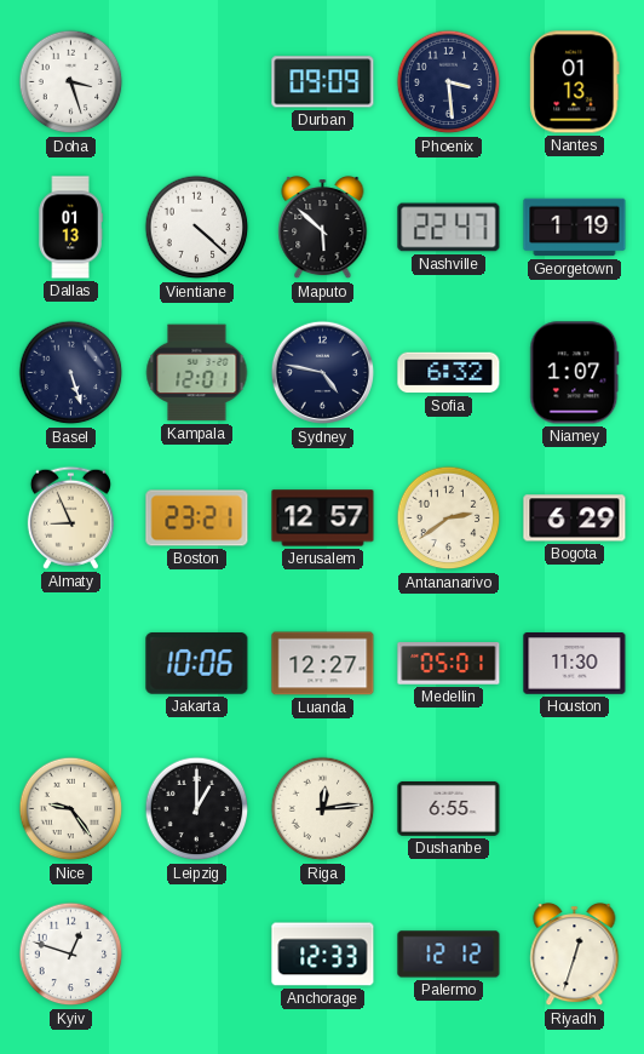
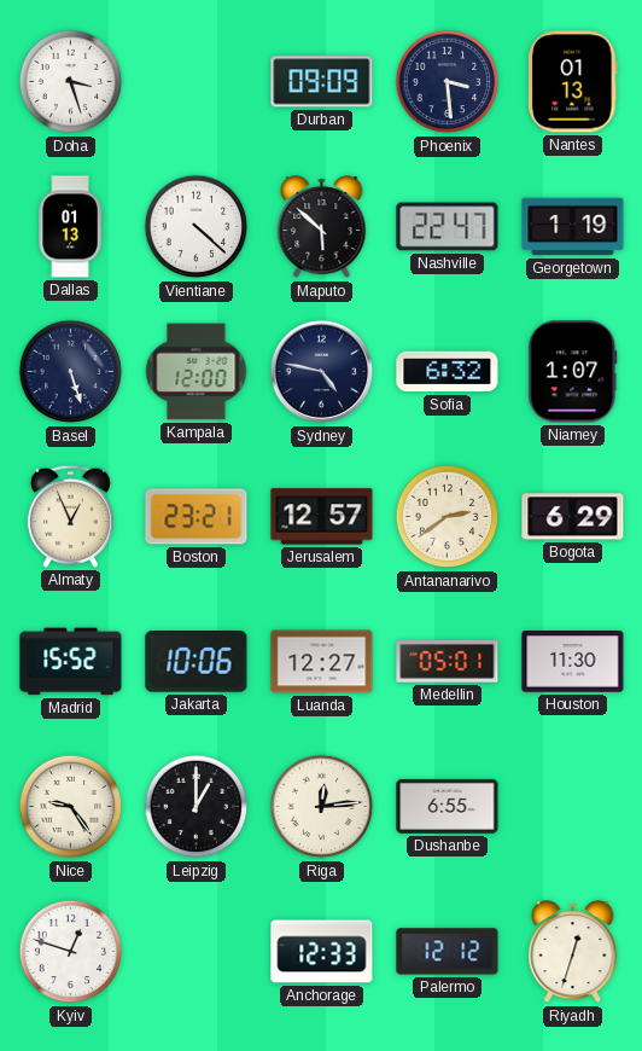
Kampala: 12:01 -> 12:00
Almaty: 8:56 -> 12:56
Madrid: none -> 15:52
